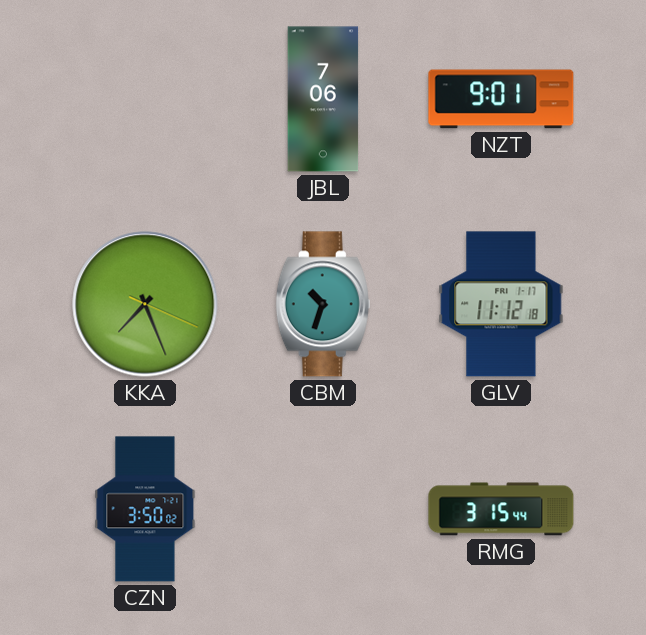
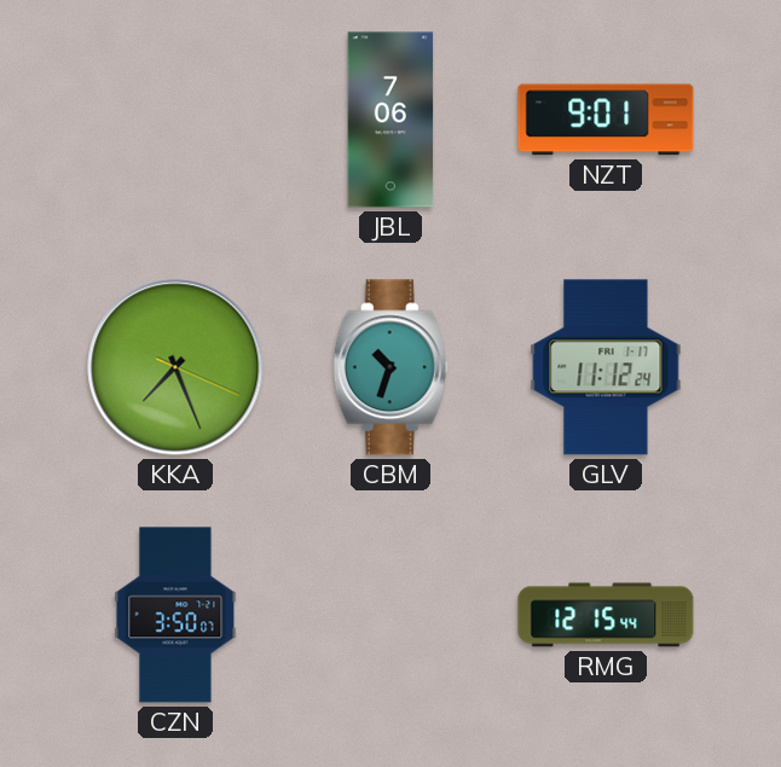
GLV: 11:12:18 -> 11:12:24
CZN: 3:50:02 -> 3:50:07
RMG: 3:15 -> 12:15
